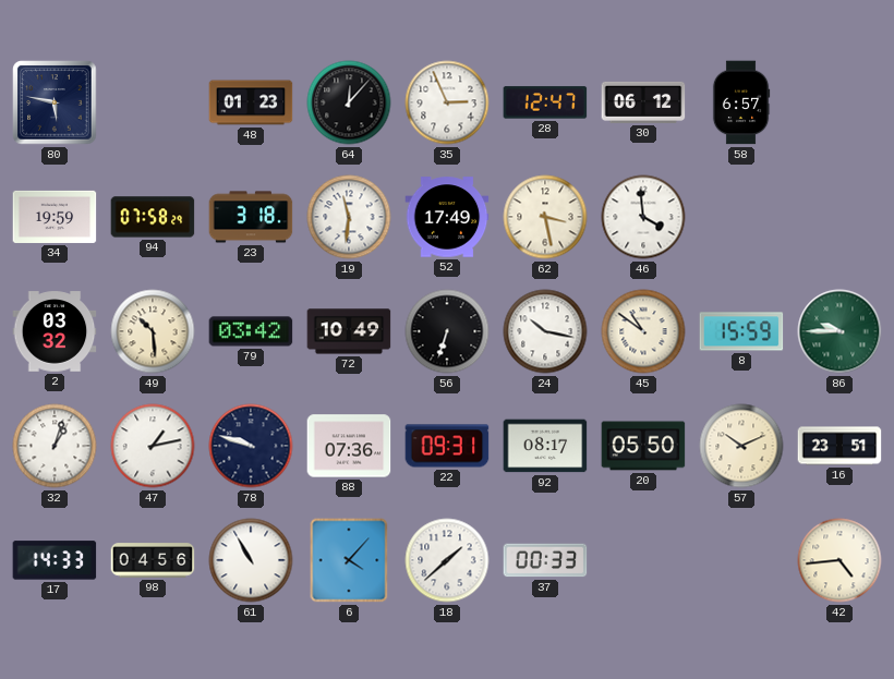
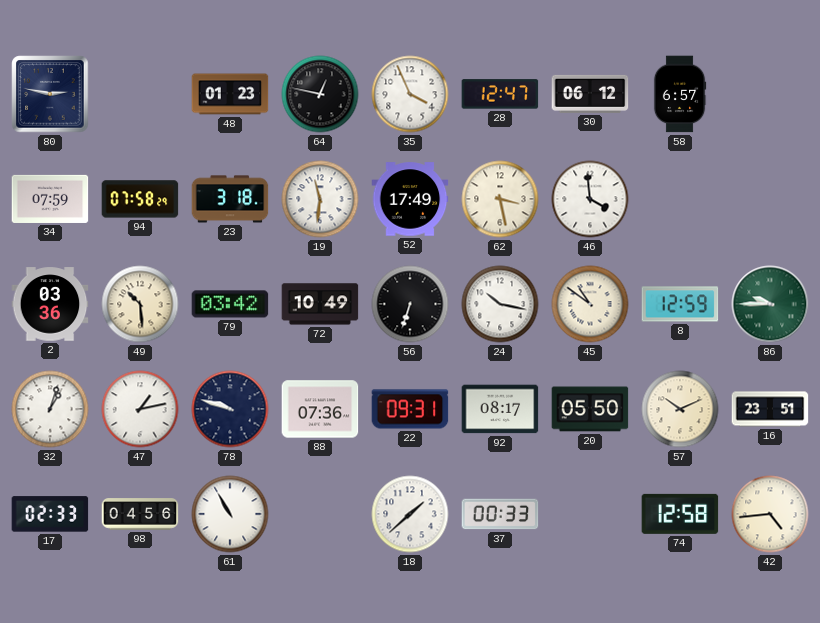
80: 5:47 -> 2:47
64: 12:07 -> 12:47
35: 2:56 -> 3:56
34: 19:59 -> 07:59
2: 03:32 -> 03:36
8: 15:59 -> 12:59
17: 14:33 -> 02:33
6: 4:07 -> none
74: none -> 12:58
